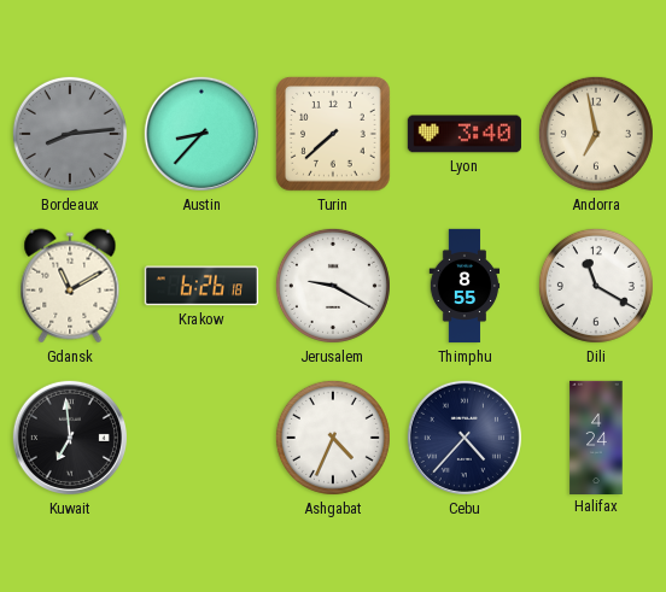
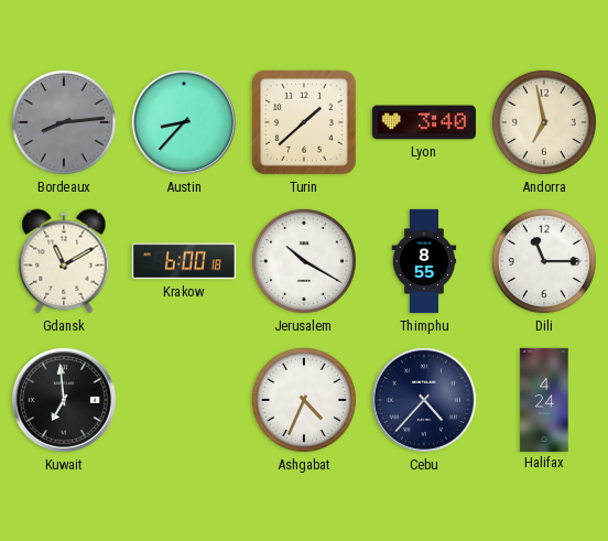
Turin: 7:38 -> 1:38
Krakow: 6:26 -> 6:00
Jerusalem: 9:20 -> 10:20
Dili: 11:20 -> 11:15
